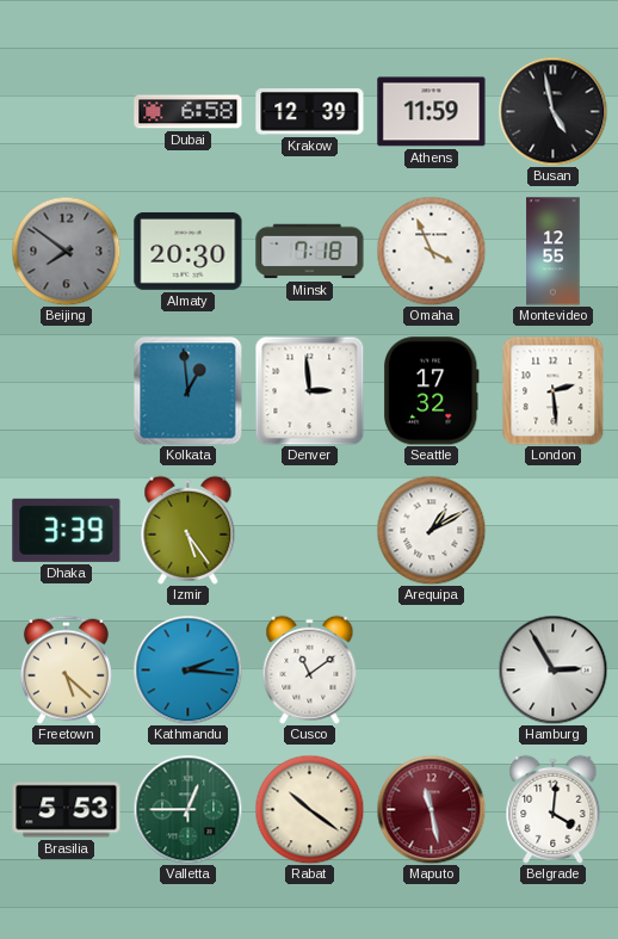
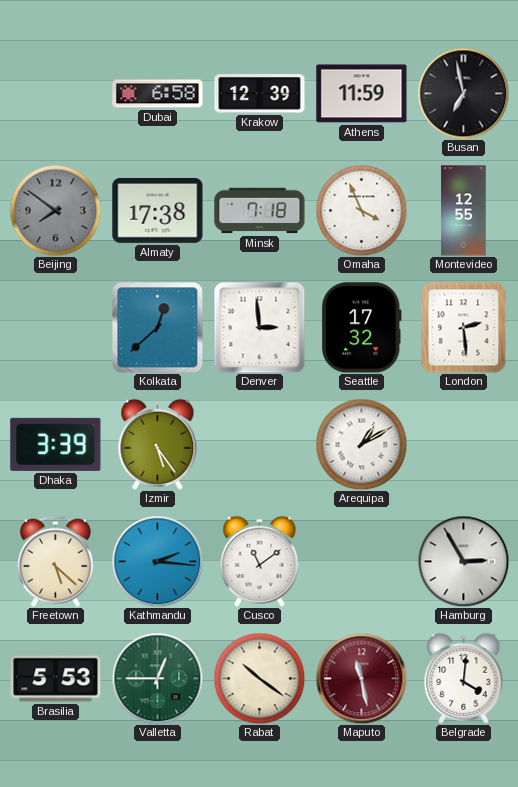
Busan: 4:58 -> 6:58
Almaty: 20:30 -> 17:38
Kolkata: 12:59 -> 12:38
